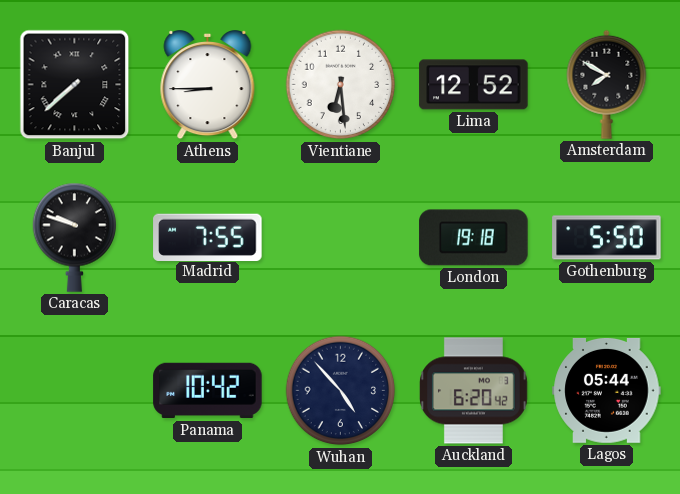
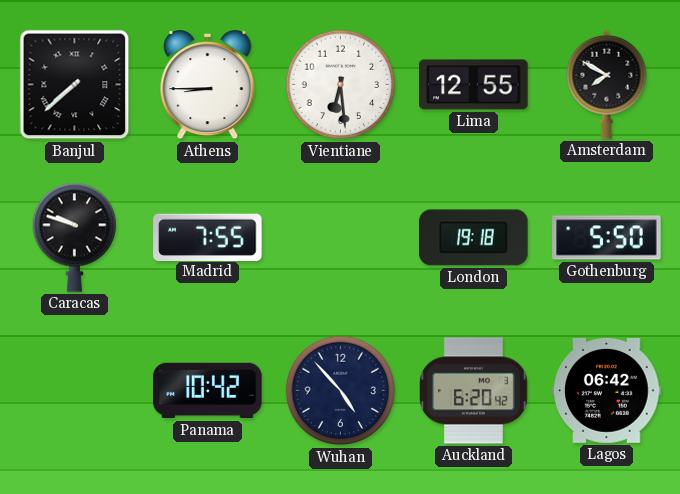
Lima: 12:52 -> 12:55
Lagos: 05:44 -> 06:42
